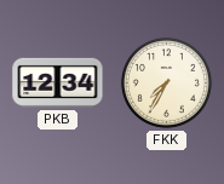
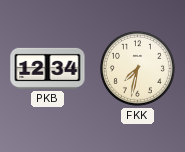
FKK: 7:35 -> 7:32
